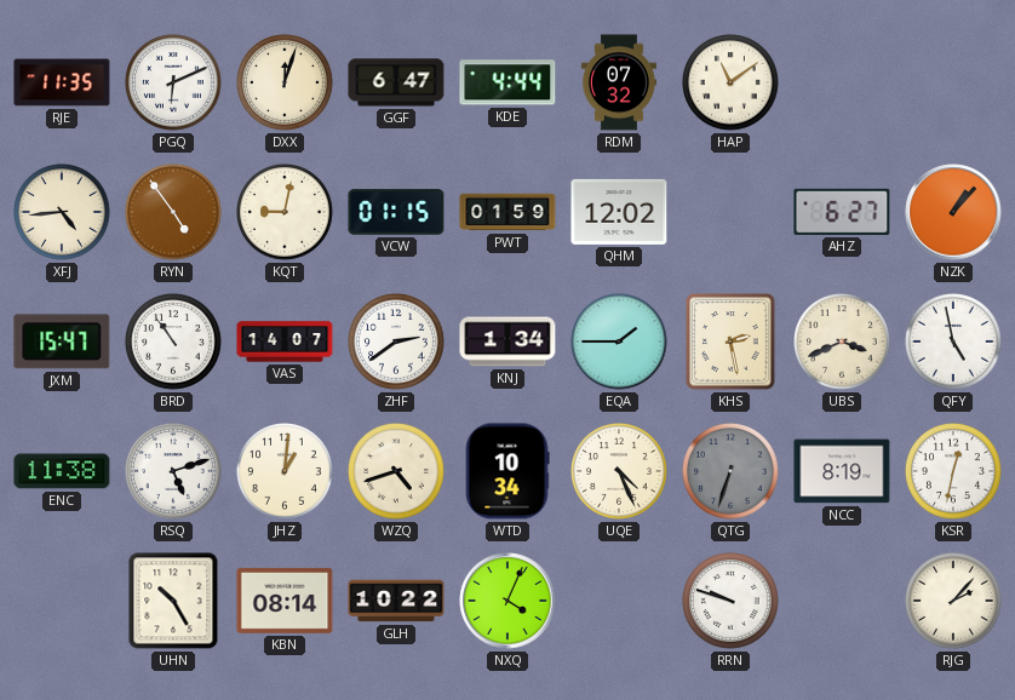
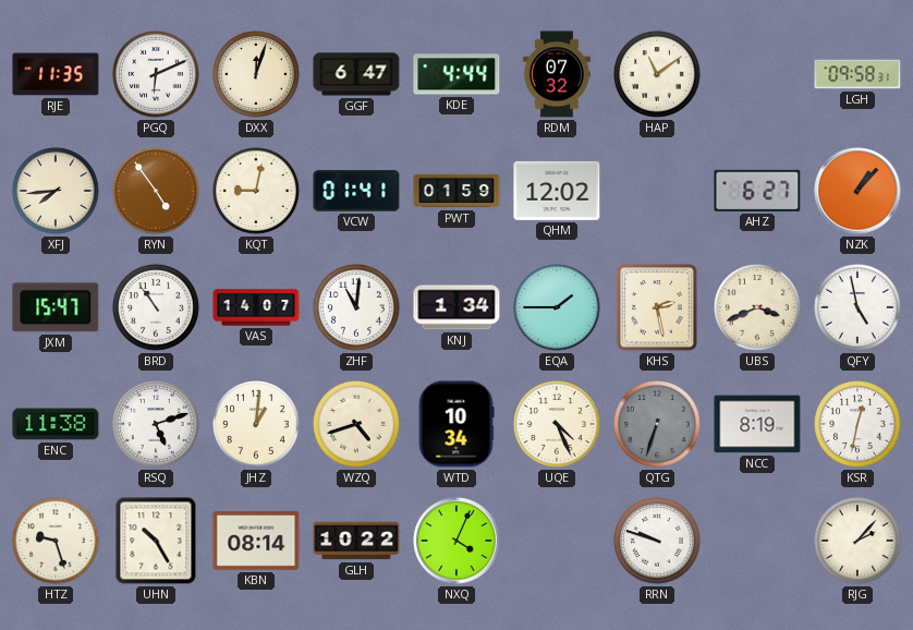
LGH: none -> 09:58
XFJ: 4:44 -> 7:44
VCW: 01:15 -> 01:41
ZHF: 2:39 -> 11:01
HTZ: none -> 9:27
